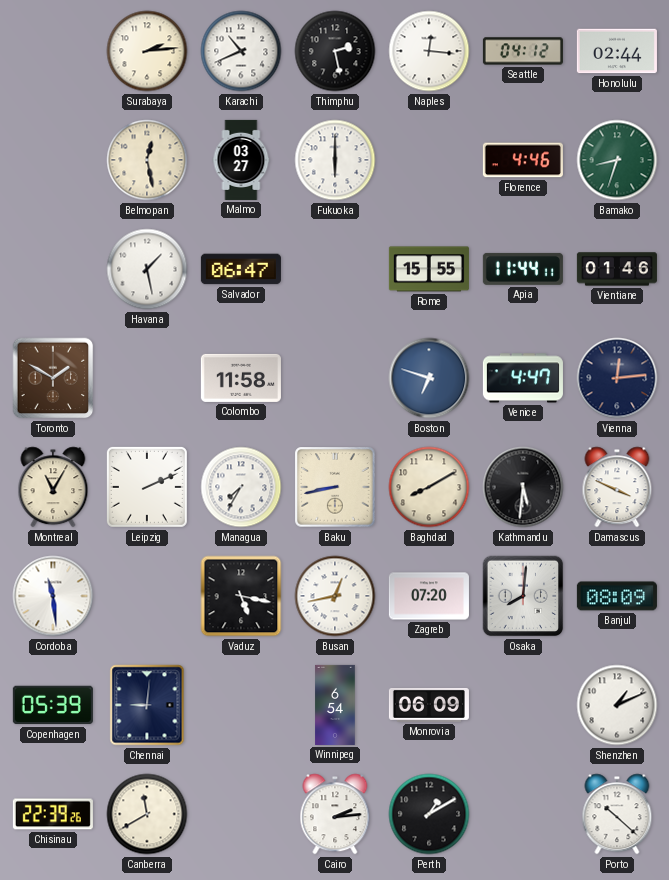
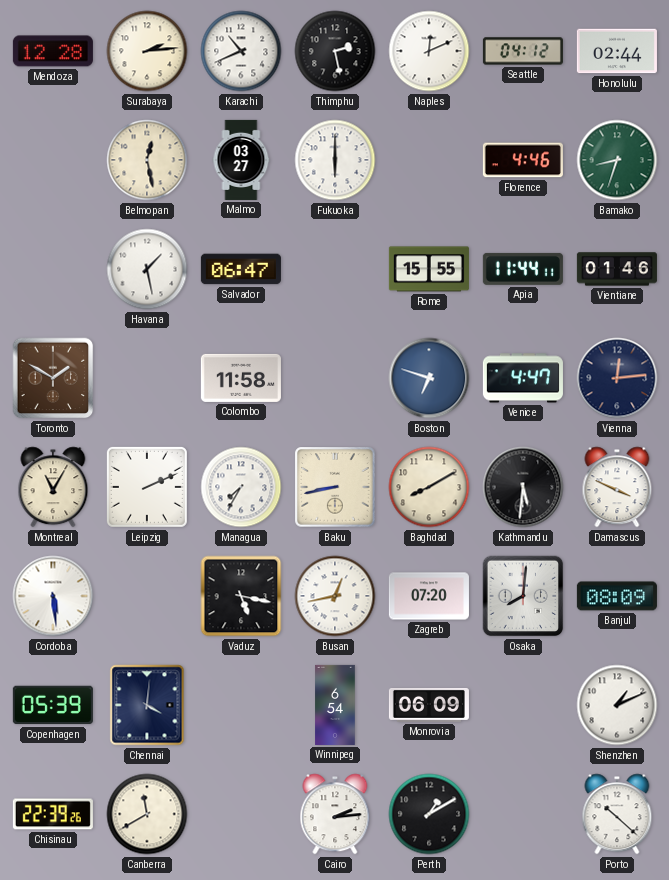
Mendoza: none -> 12:28
Naples: 12:16 -> 12:11
Cordoba: 11:29 -> 5:29
Chennai: 9:01 -> 4:01
